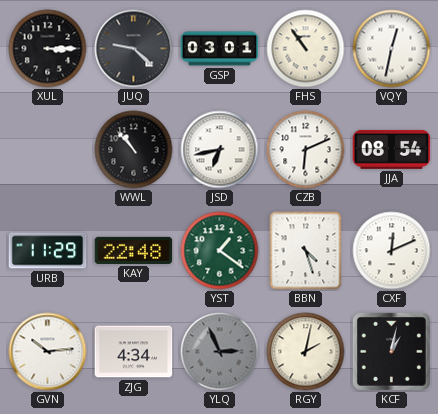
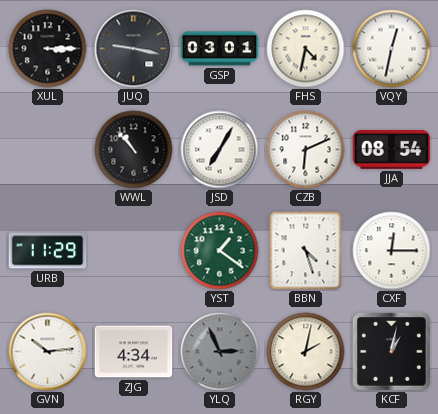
JUQ: 9:22 -> 9:17
FHS: 10:54 -> 4:32
JSD: 6:43 -> 7:05
KAY: 22:48 -> none
CXF: 12:11 -> 12:15
